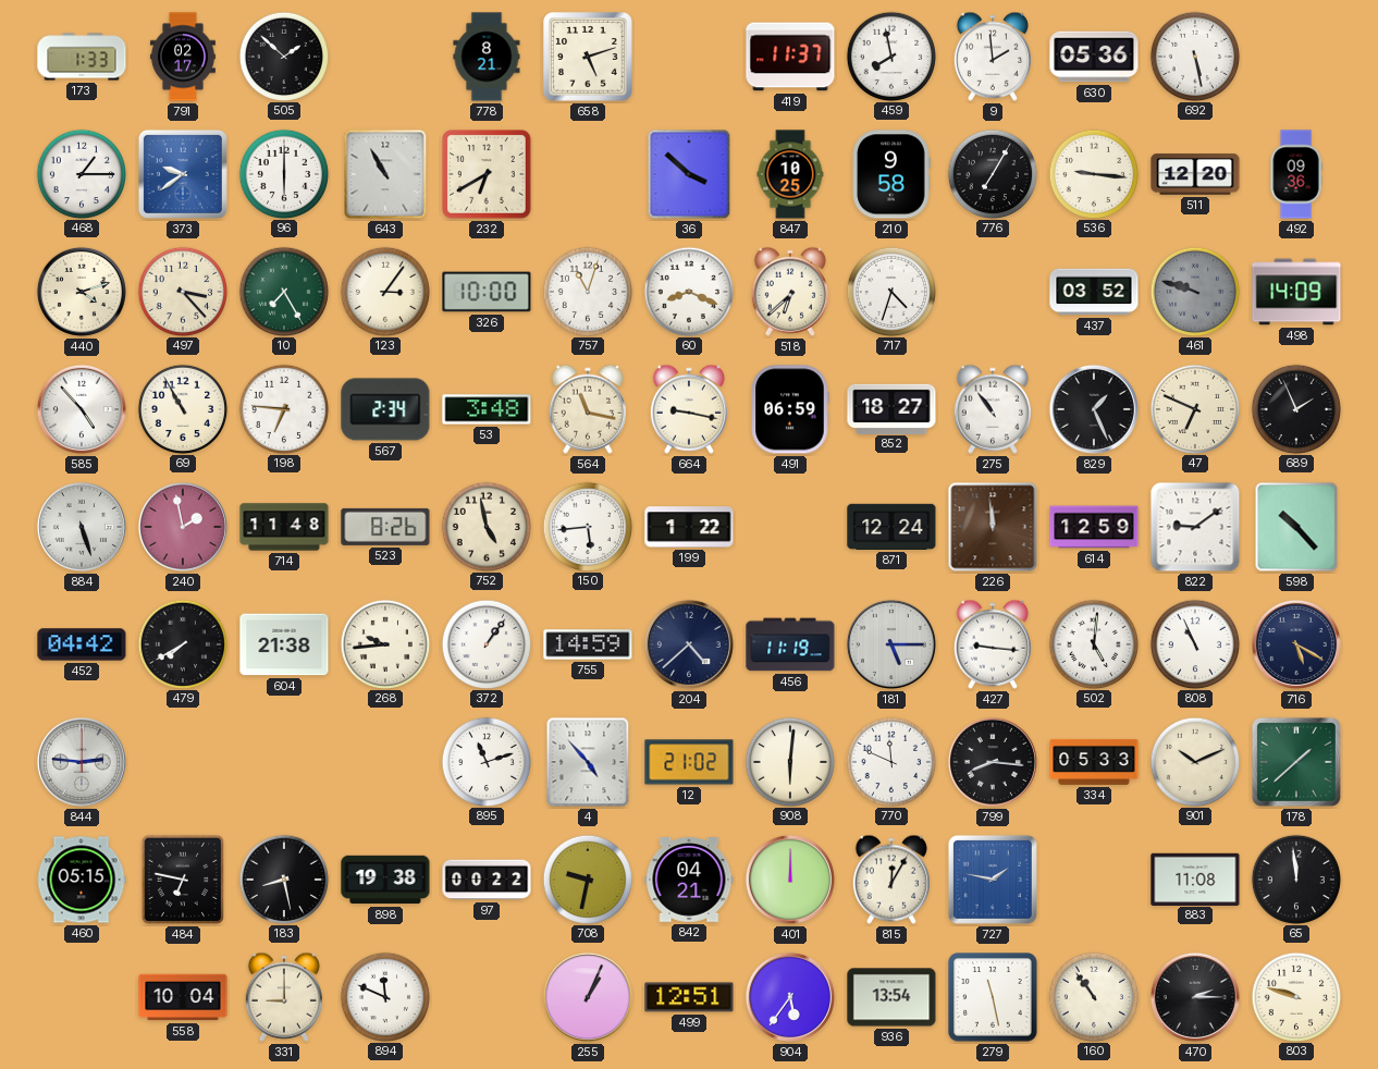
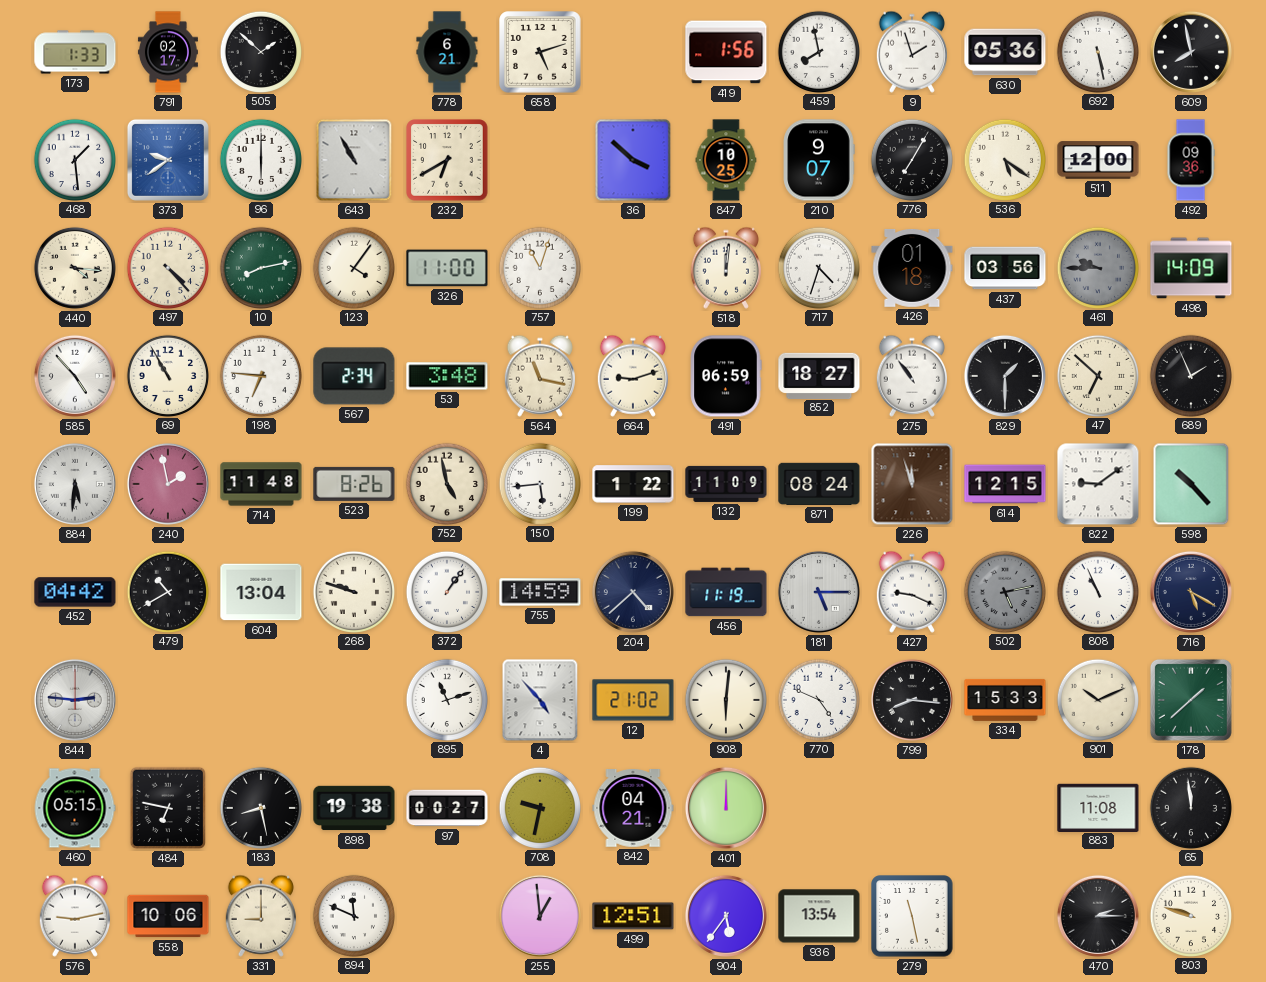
778: 8:21 -> 6:21
419: 11:37 -> 1:56
9: 1:59 -> 1:57
609: none -> 7:58
468: 1:15 -> 1:29
210: 9:58 -> 9:07
536: 9:16 -> 5:21
511: 12:20 -> 12:00
440: 4:12 -> 4:16
497: 3:23 -> 4:23
10: 7:25 -> 8:13
123: 3:06 -> 4:06
326: 10:00 -> 11:00
60: 8:19 -> none
518: 6:38 -> 12:01
426: none -> 01:18
437: 03:52 -> 03:56
461: 9:48 -> 9:45
664: 9:17 -> 9:12
829: 1:26 -> 1:30
47: 6:49 -> 6:52
884: 5:27 -> 5:31
132: none -> 11:09
871: 12:24 -> 08:24
226: 11:59 -> 11:57
614: 12:59 -> 12:15
479: 7:40 -> 10:40
604: 21:38 -> 13:04
268: 9:44 -> 9:48
427: 9:16 -> 9:19
502: 5:01 -> 5:13
502 dial: white -> grey
770: 11:49 -> 4:49
334: 05:33 -> 15:33
97: 00:22 -> 00:27
815: 12:05 -> none
727: 1:47 -> none
576: none -> 9:13
558: 10:04 -> 10:06
255: 1:04 -> 12:59
160: 10:54 -> none
